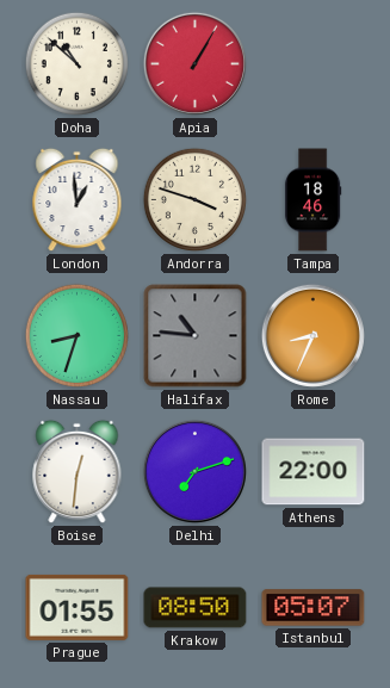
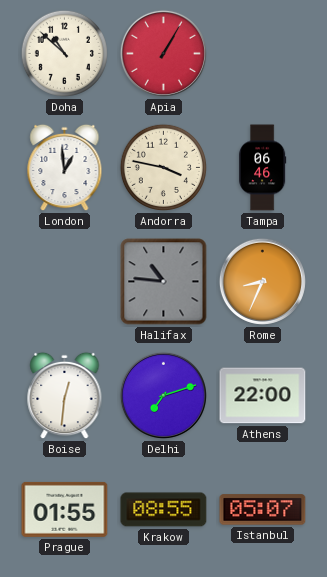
Andorra: 3:48 -> 3:47
Tampa: 18:46 -> 06:46
Nassau: 8:33 -> none
Krakow: 08:50 -> 08:55
